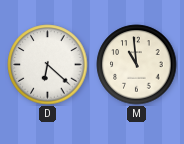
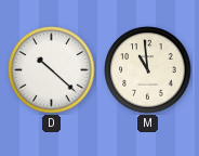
D: 6:22 -> 10:22
